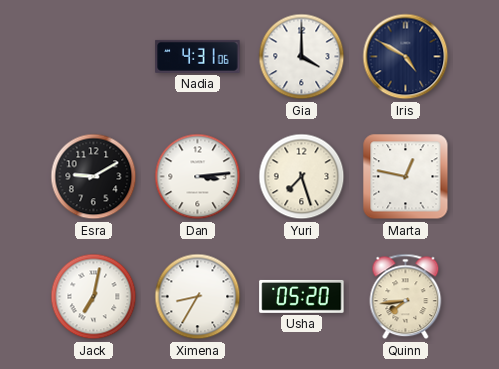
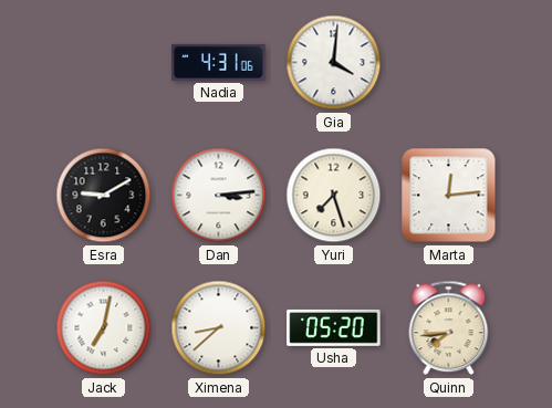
Gia: 4:00 -> 4:01
Iris: 4:50 -> none
Marta: 12:47 -> 12:14
Ximena: 8:35 -> 8:38
